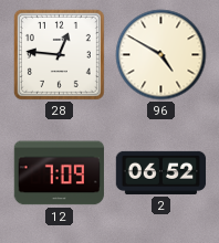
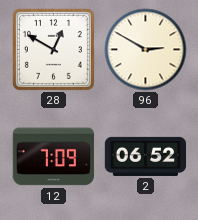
28: 12:46 -> 12:50
96: 4:50 -> 2:50
